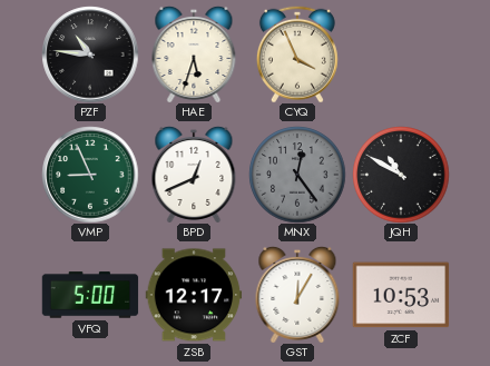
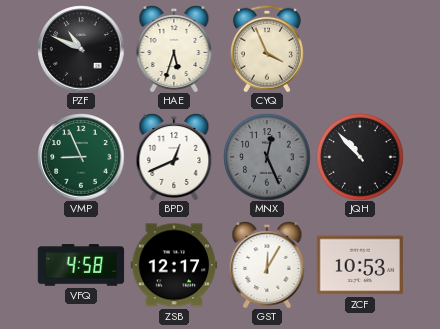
PZF: 10:46 -> 10:49
MNX: 12:24 -> 12:26
JQH: 10:50 -> 10:53
VFQ: 5:00 -> 4:58
